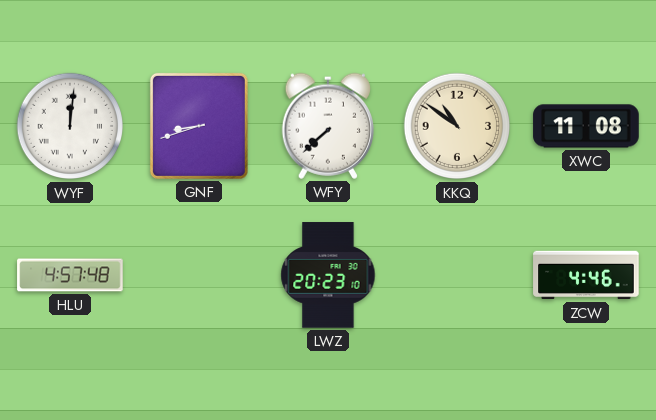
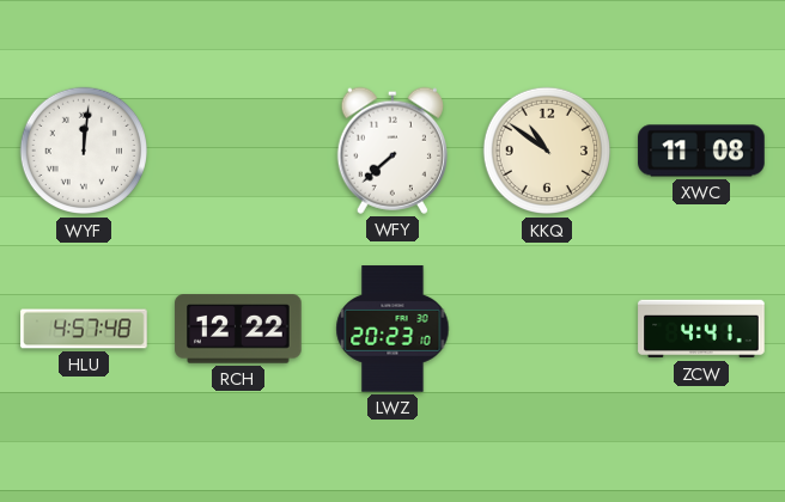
GNF: 8:42 -> none
RCH: none -> 12:22
ZCW: 4:46 -> 4:41
